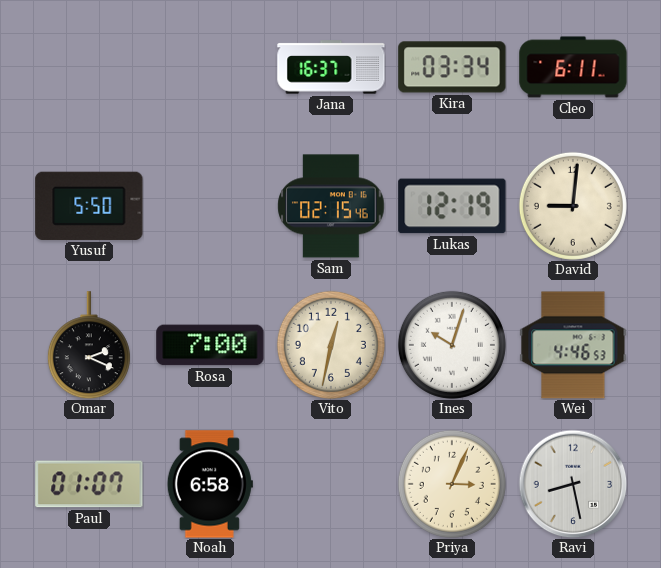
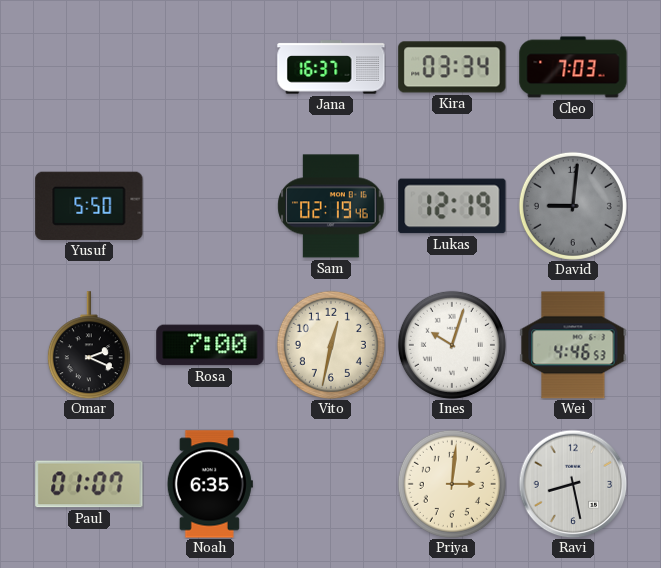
Cleo: 6:11 -> 7:03
Sam: 02:15 -> 02:19
David dial: cream -> grey
Noah: 6:58 -> 6:35
Priya: 3:04 -> 3:01
